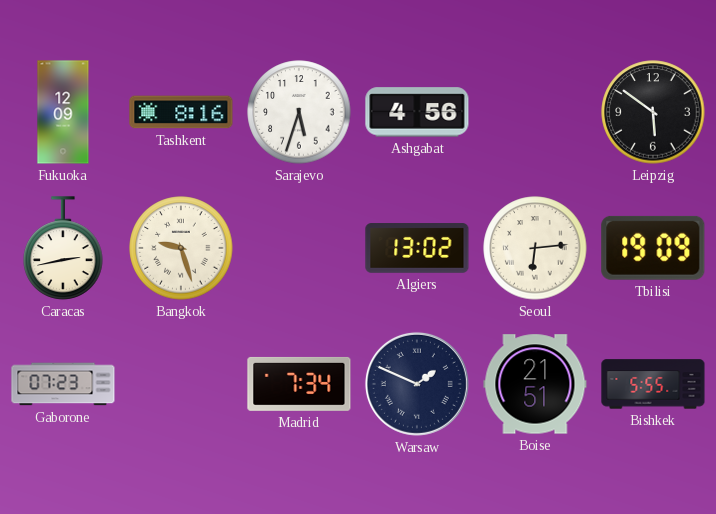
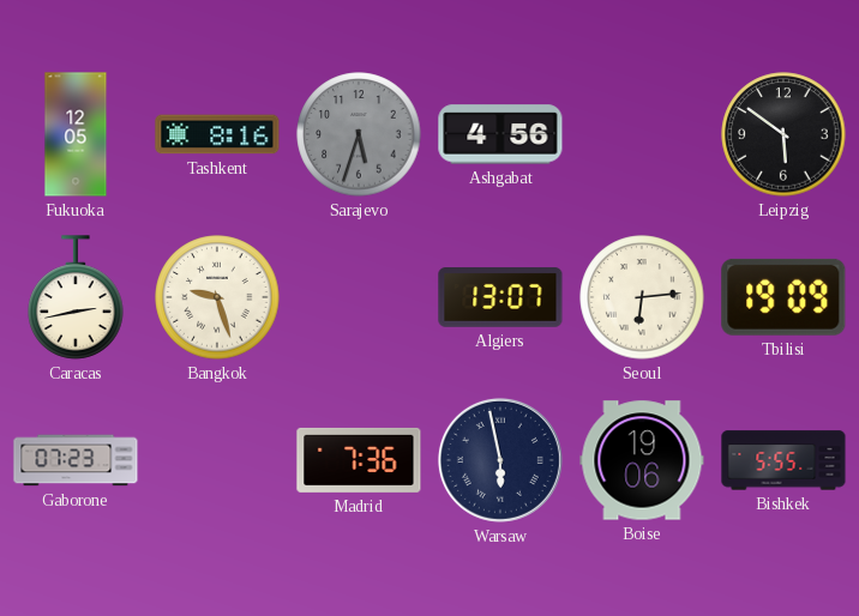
Fukuoka: 12:09 -> 12:05
Sarajevo dial: white -> grey
Algiers: 13:02 -> 13:07
Madrid: 7:34 -> 7:36
Warsaw: 1:49 -> 5:58
Boise: 21:51 -> 19:06
